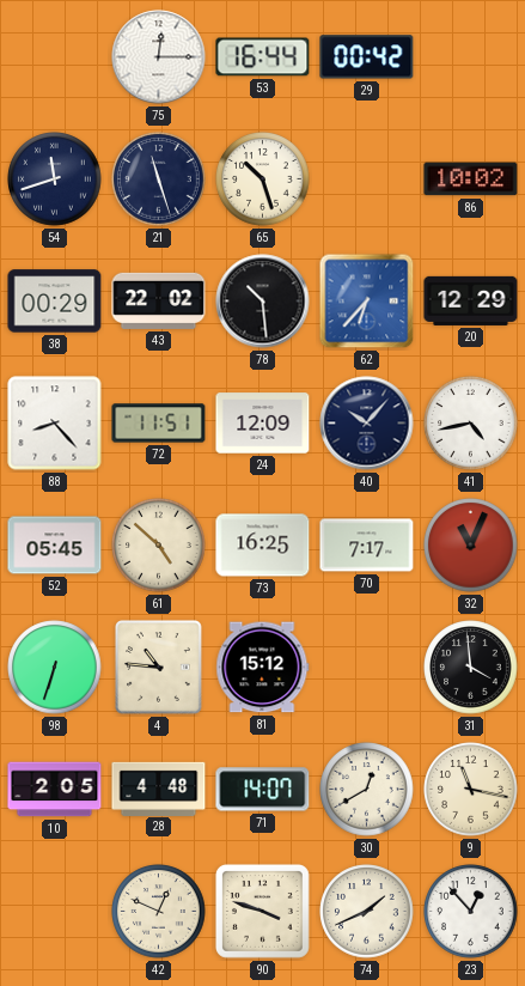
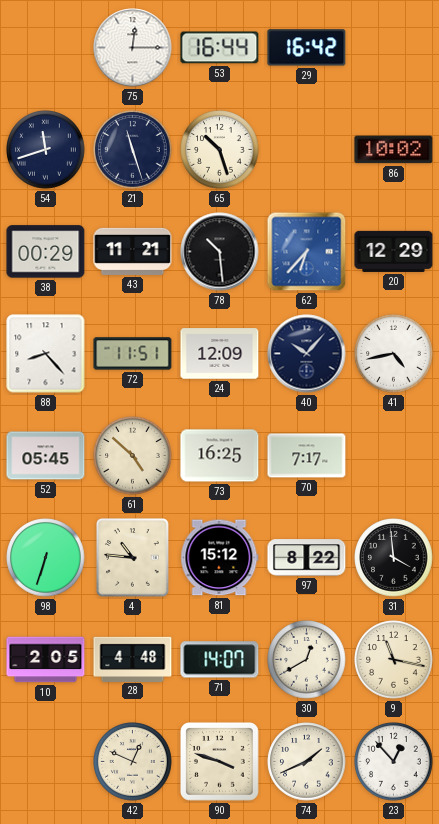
29: 00:42 -> 16:42
43: 22:02 -> 11:21
32: 11:04 -> none
97: none -> 8:22
